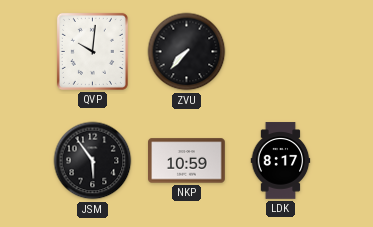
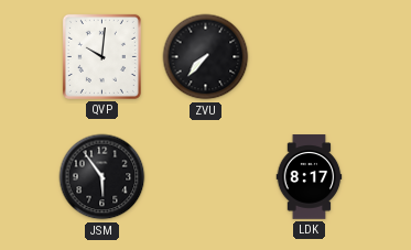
NKP: 10:59 -> none
